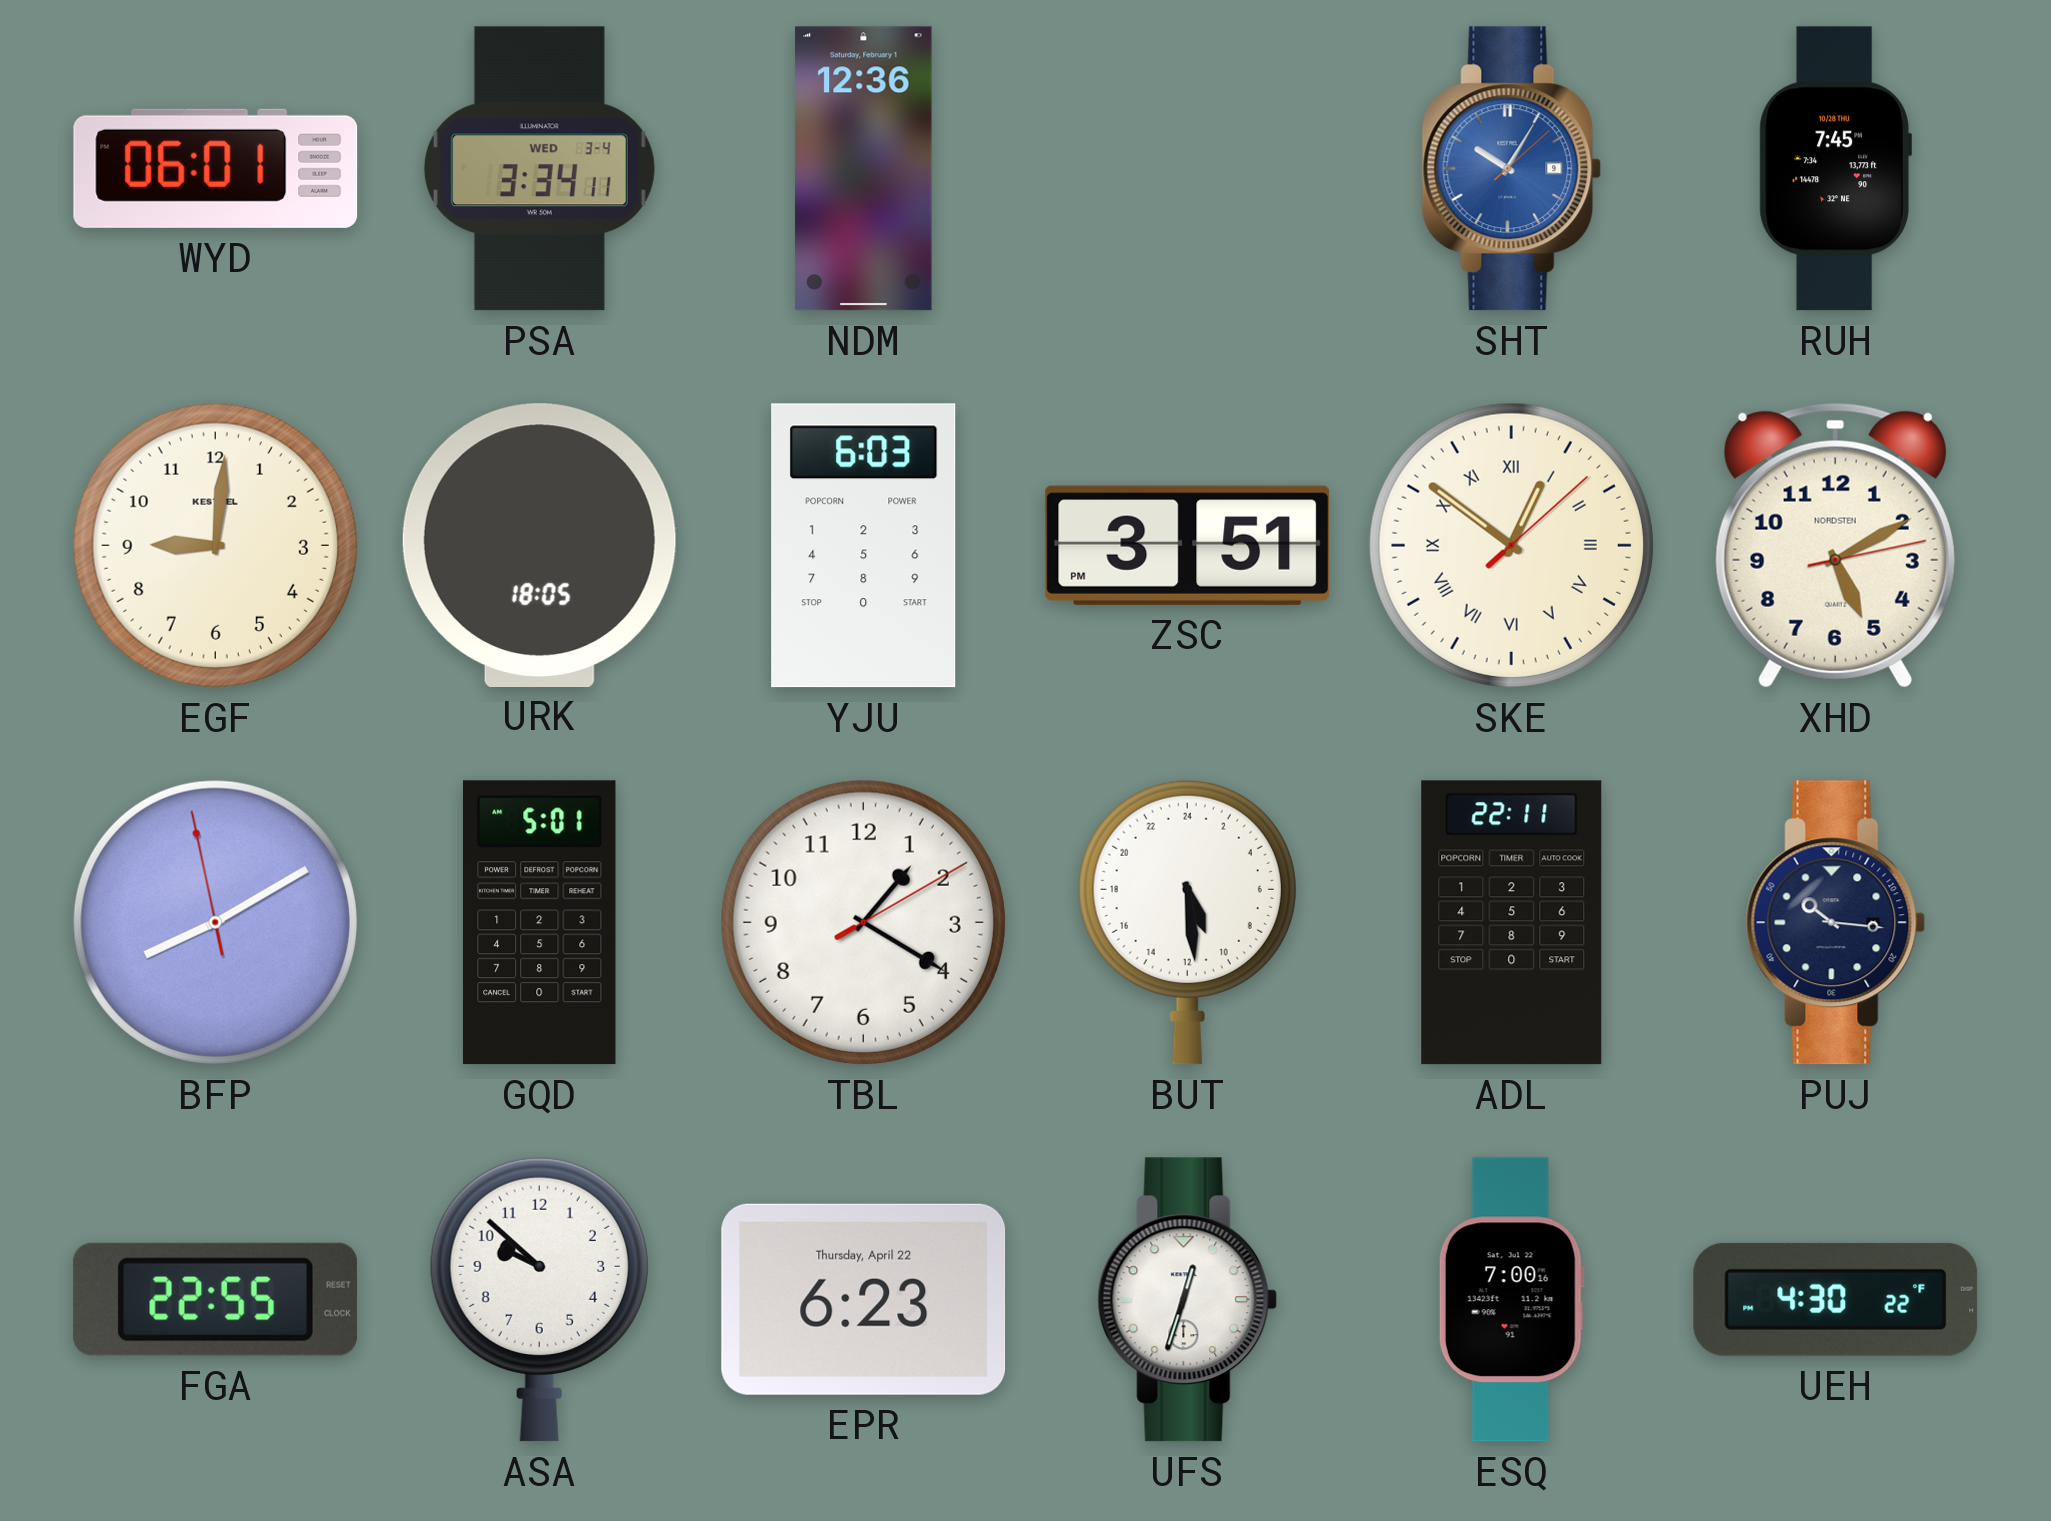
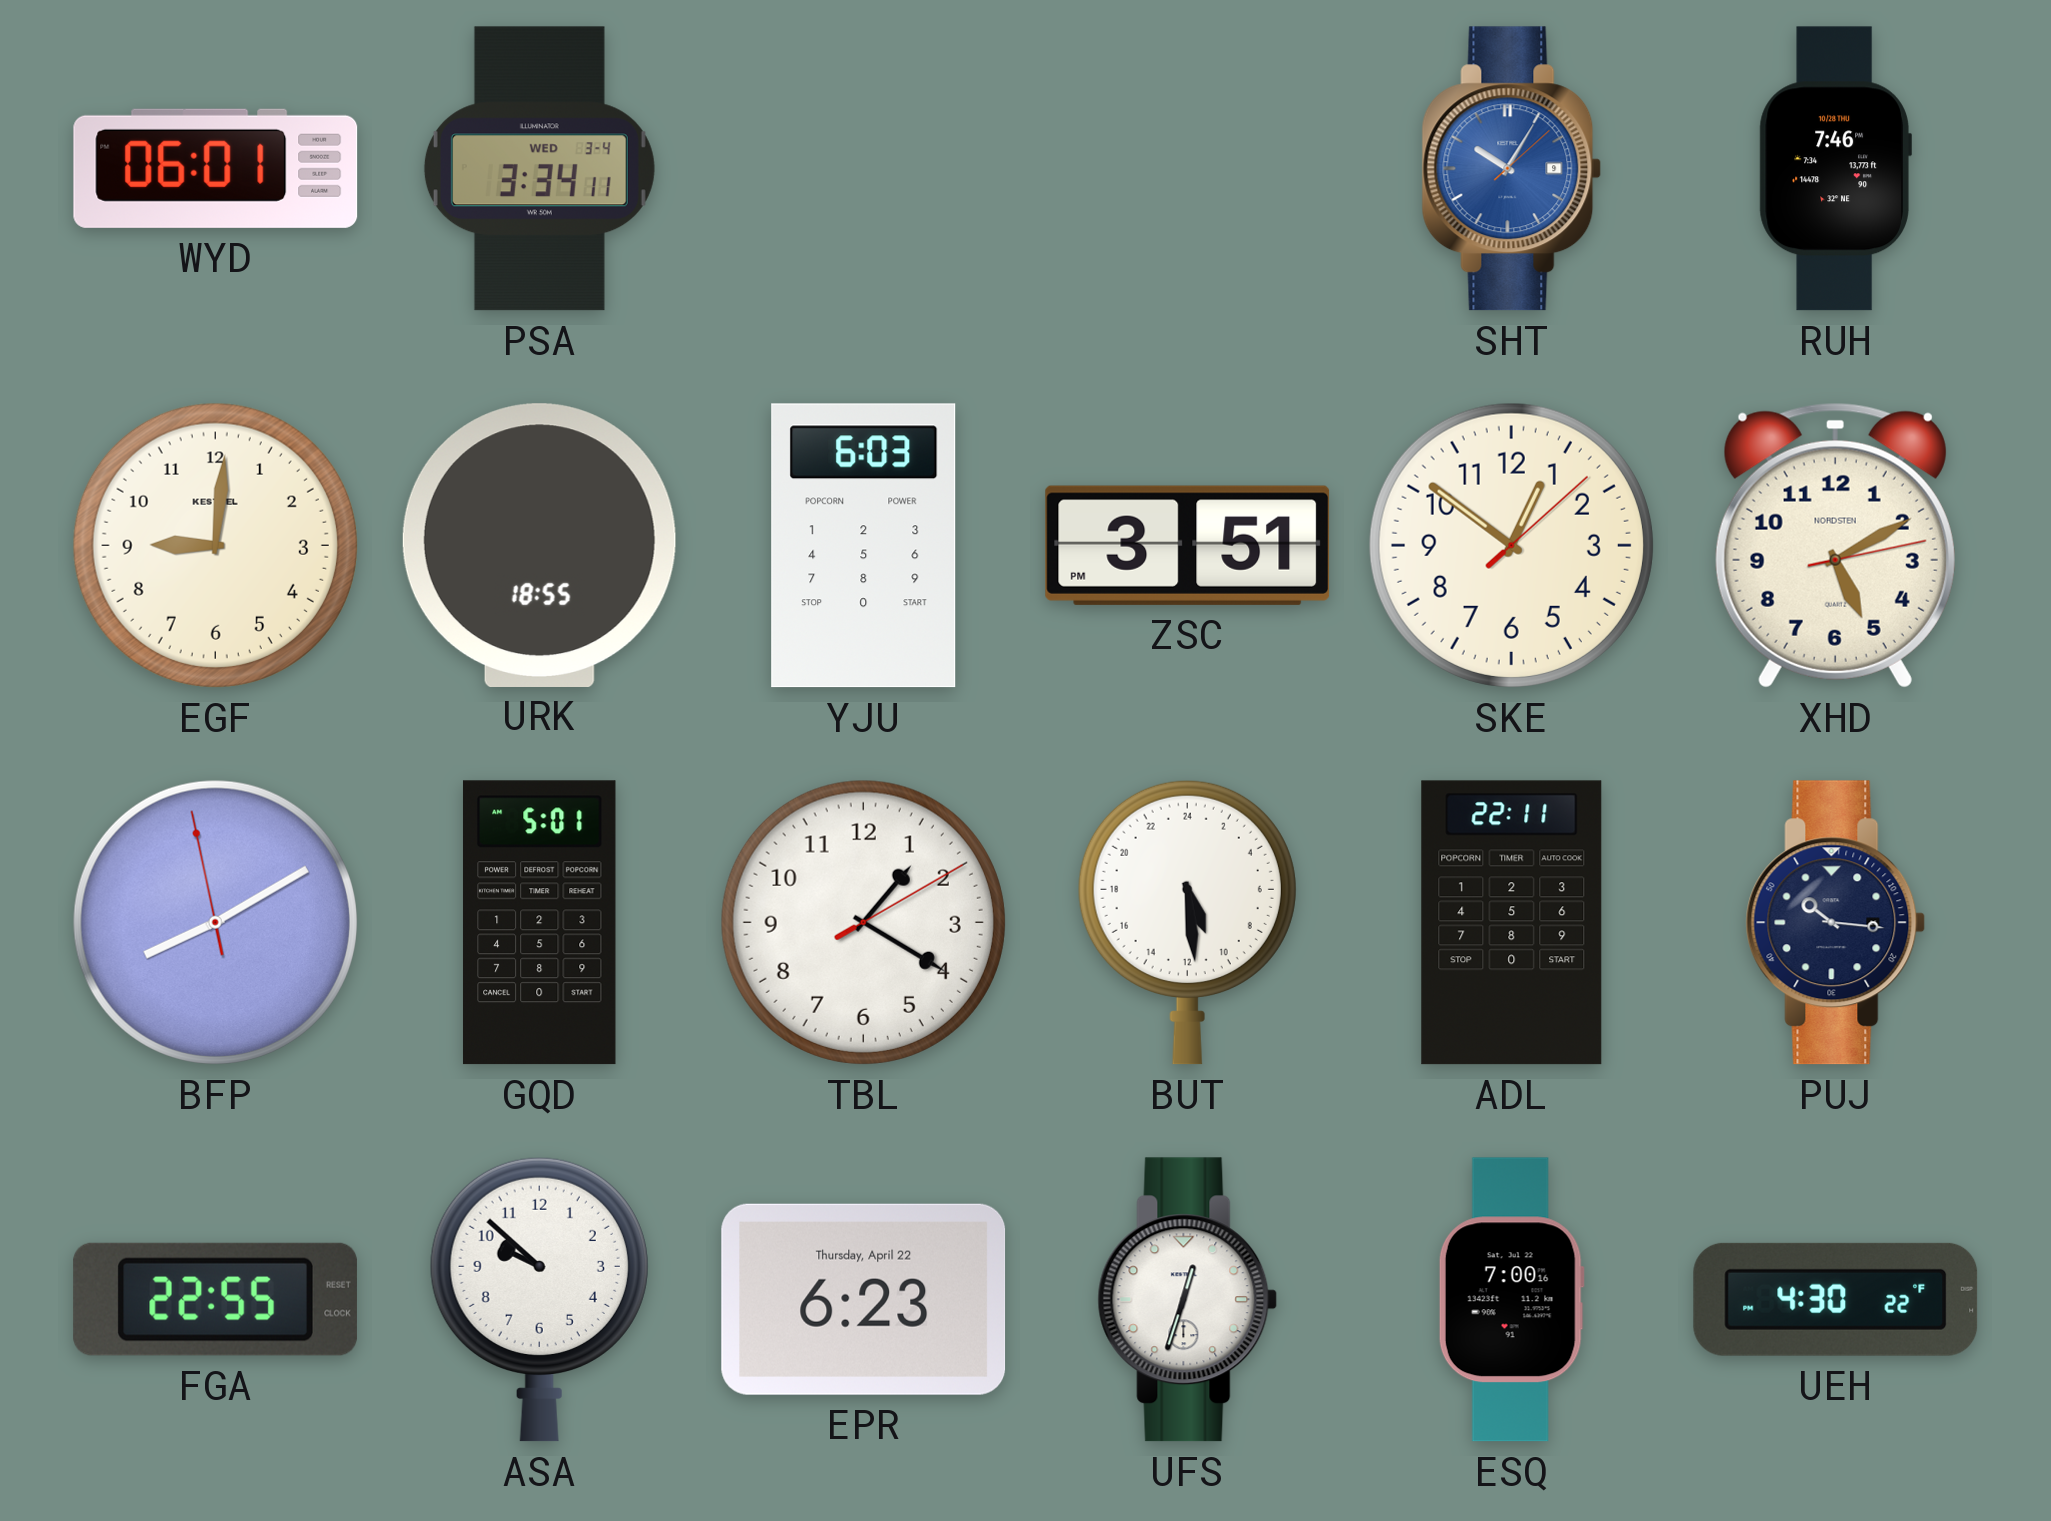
NDM: 12:36 -> none
RUH: 7:45 -> 7:46
URK: 18:05 -> 18:55
SKE numerals: Roman -> Arabic
